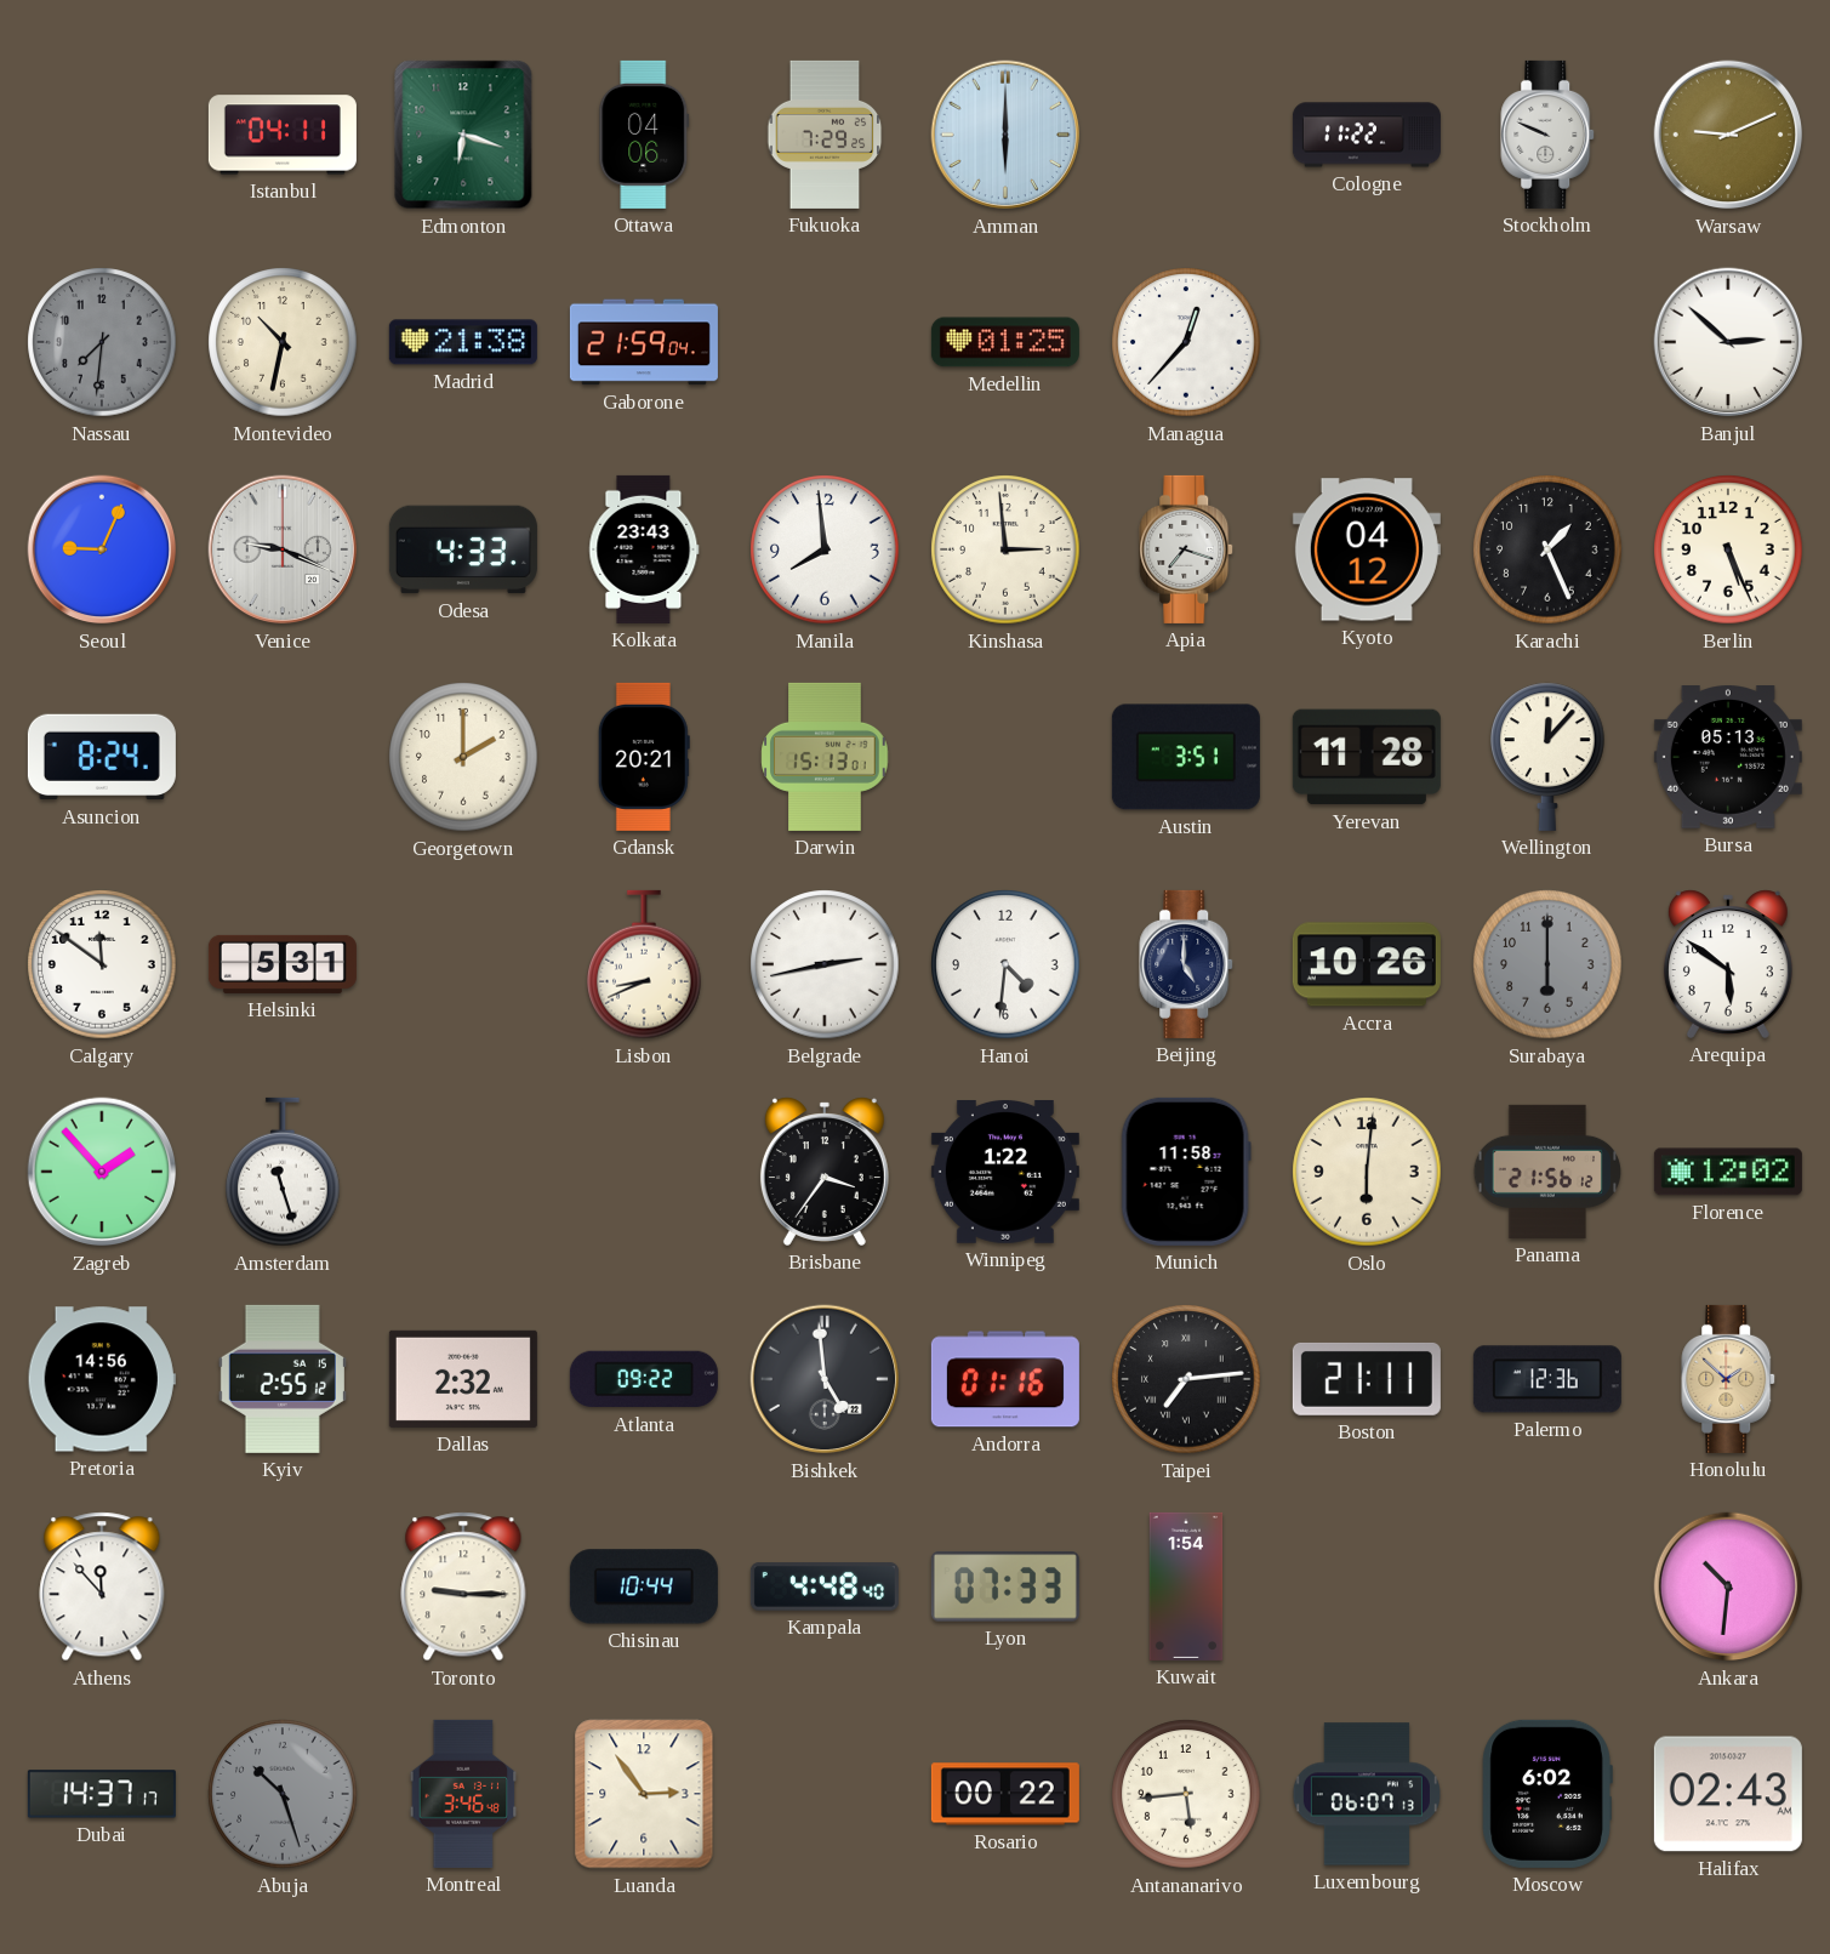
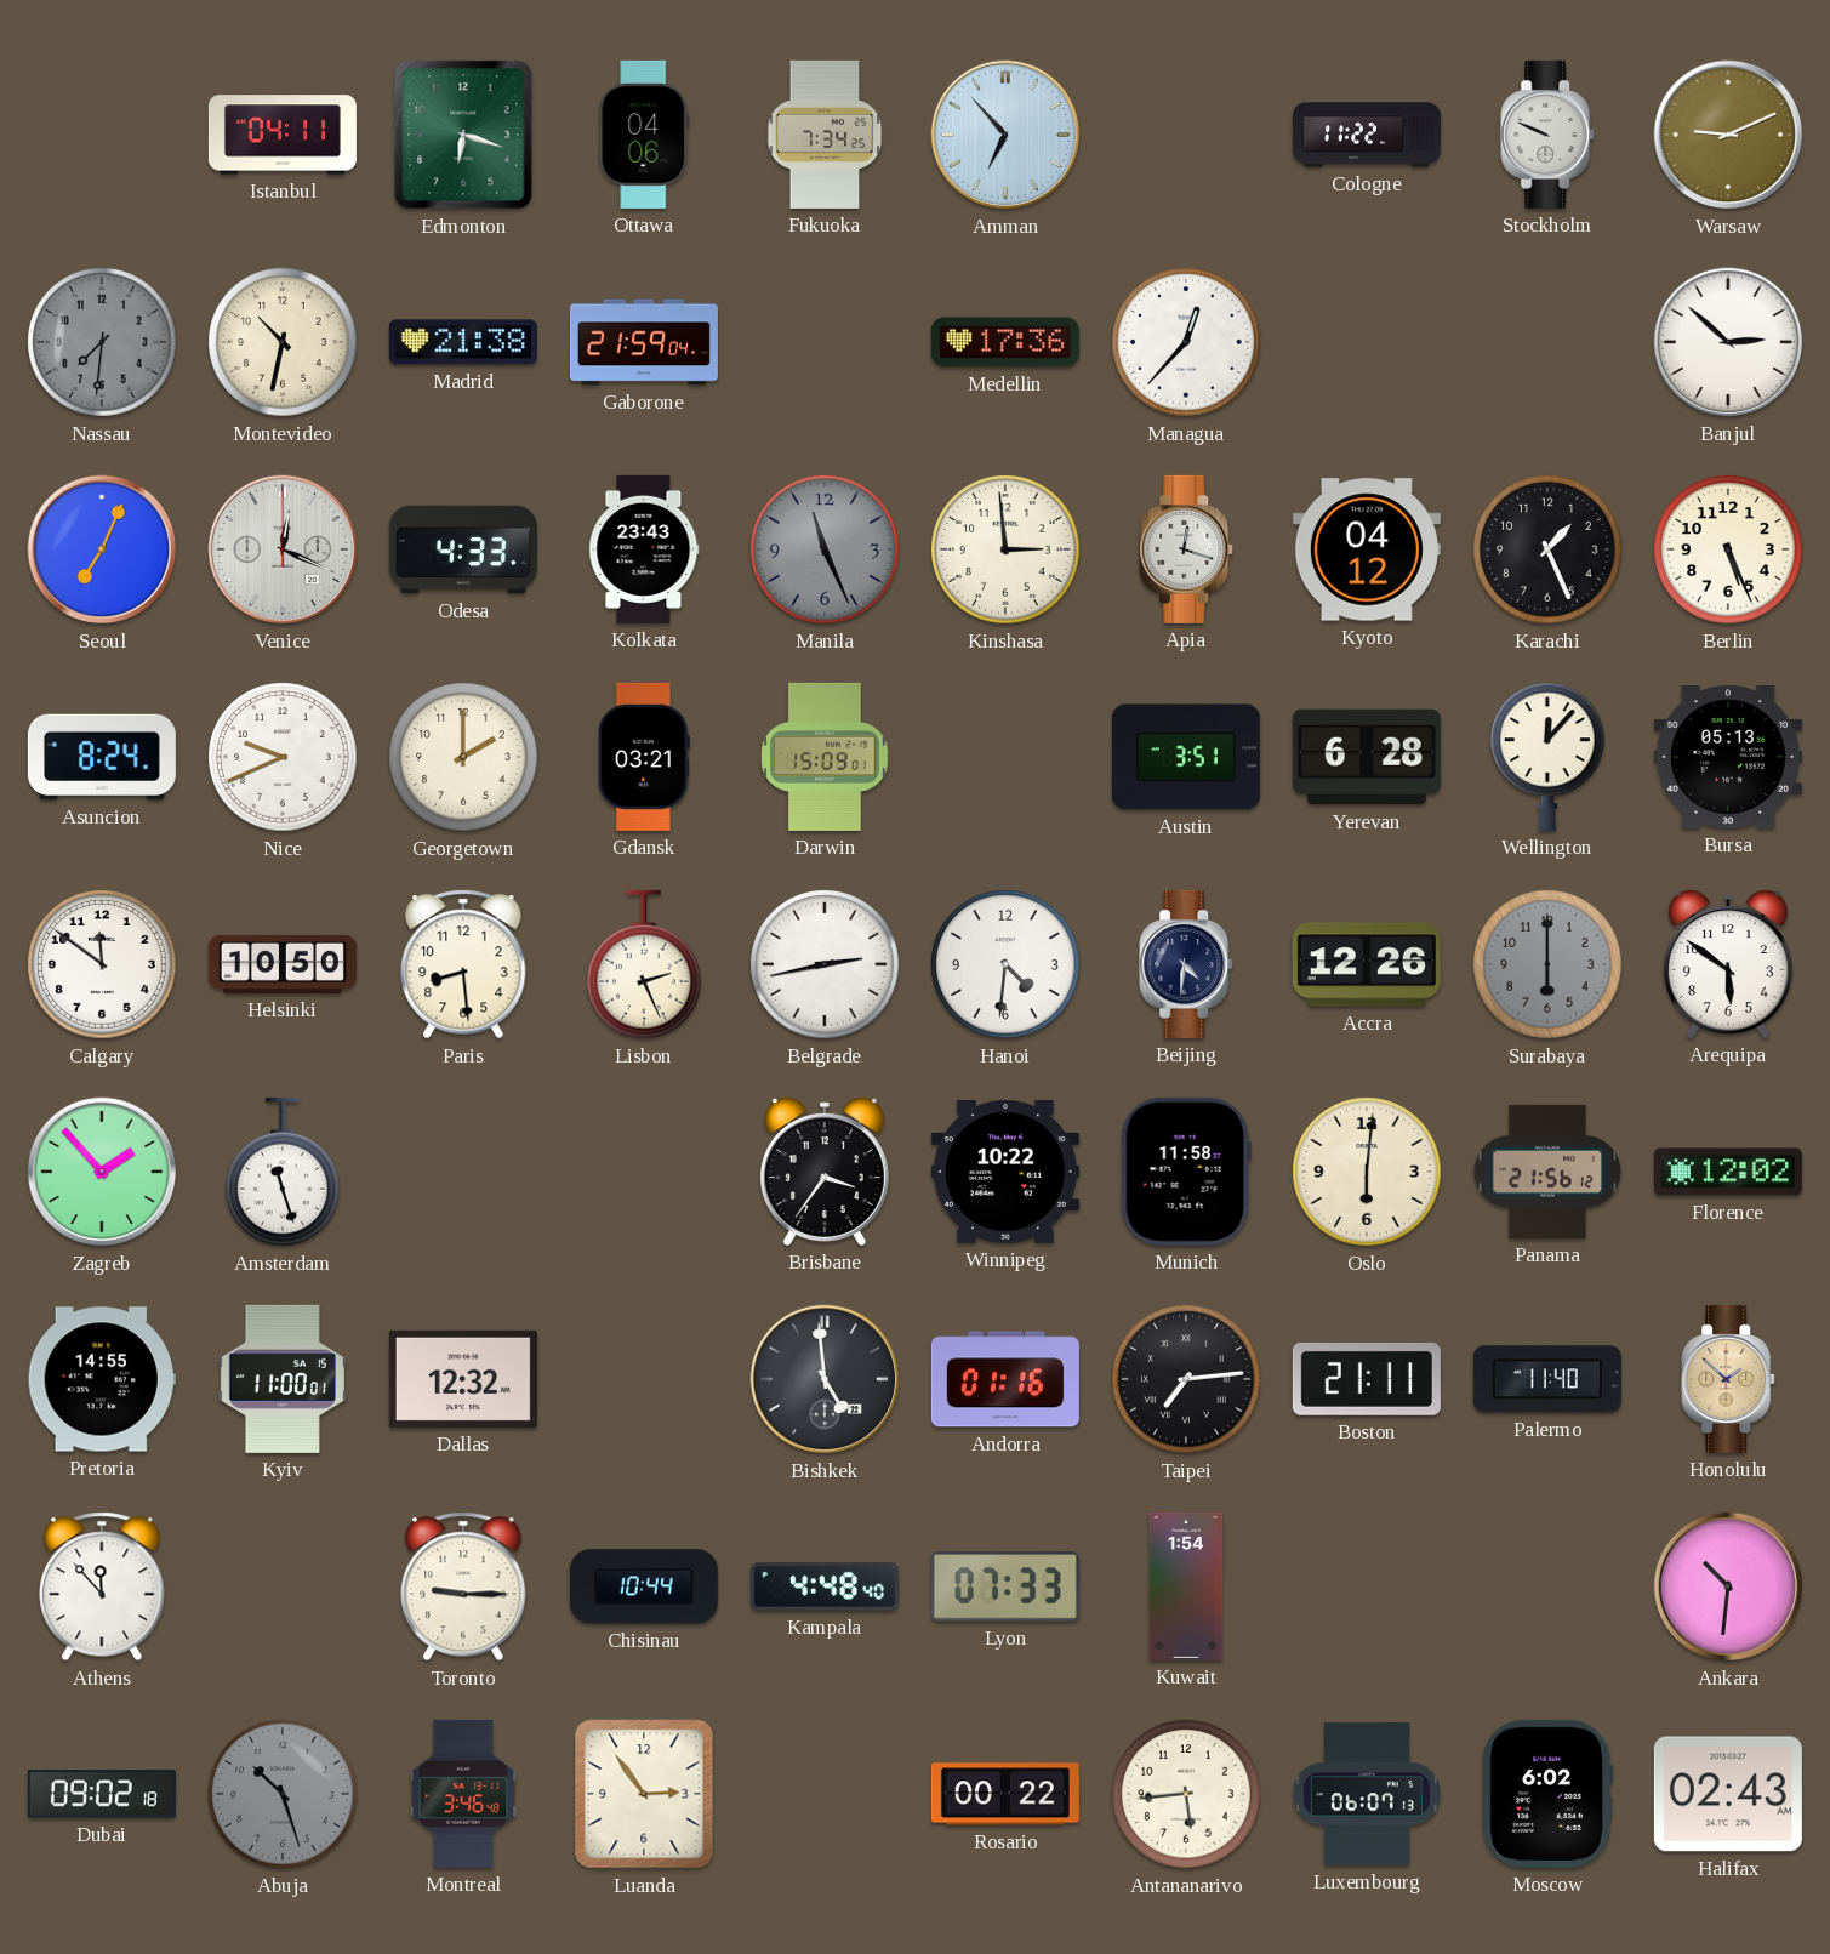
Fukuoka: 7:29 -> 7:34
Amman: 6:00 -> 6:53
Medellin: 01:25 -> 17:36
Seoul: 9:04 -> 7:04
Venice: 9:19 -> 12:19
Manila: 7:59 -> 11:26
Manila dial: white -> grey
Apia: 7:18 -> 12:18
Nice: none -> 9:41
Gdansk: 20:21 -> 03:21
Darwin: 15:13 -> 15:09
Yerevan: 11:28 -> 6:28
Helsinki: 5:31 -> 10:50
Paris: none -> 8:29
Lisbon: 8:41 -> 2:26
Beijing: 5:00 -> 4:31
Accra: 10:26 -> 12:26
Winnipeg: 1:22 -> 10:22
Pretoria: 14:56 -> 14:55
Kyiv: 2:55 -> 11:00
Dallas: 2:32 -> 12:32
Atlanta: 09:22 -> none
Palermo: 12:36 -> 11:40
Dubai: 14:37 -> 09:02
